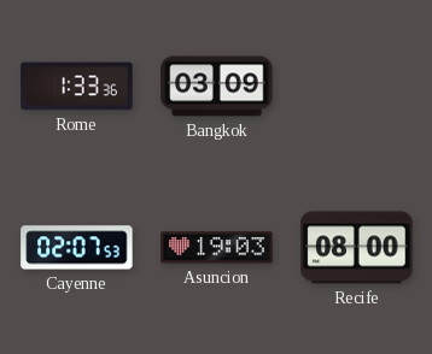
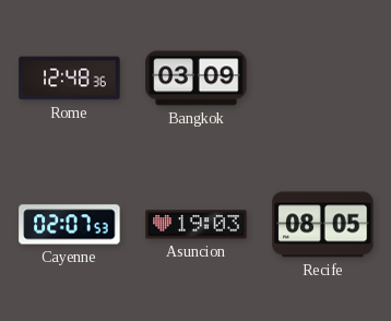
Rome: 1:33 -> 12:48
Recife: 08:00 -> 08:05
